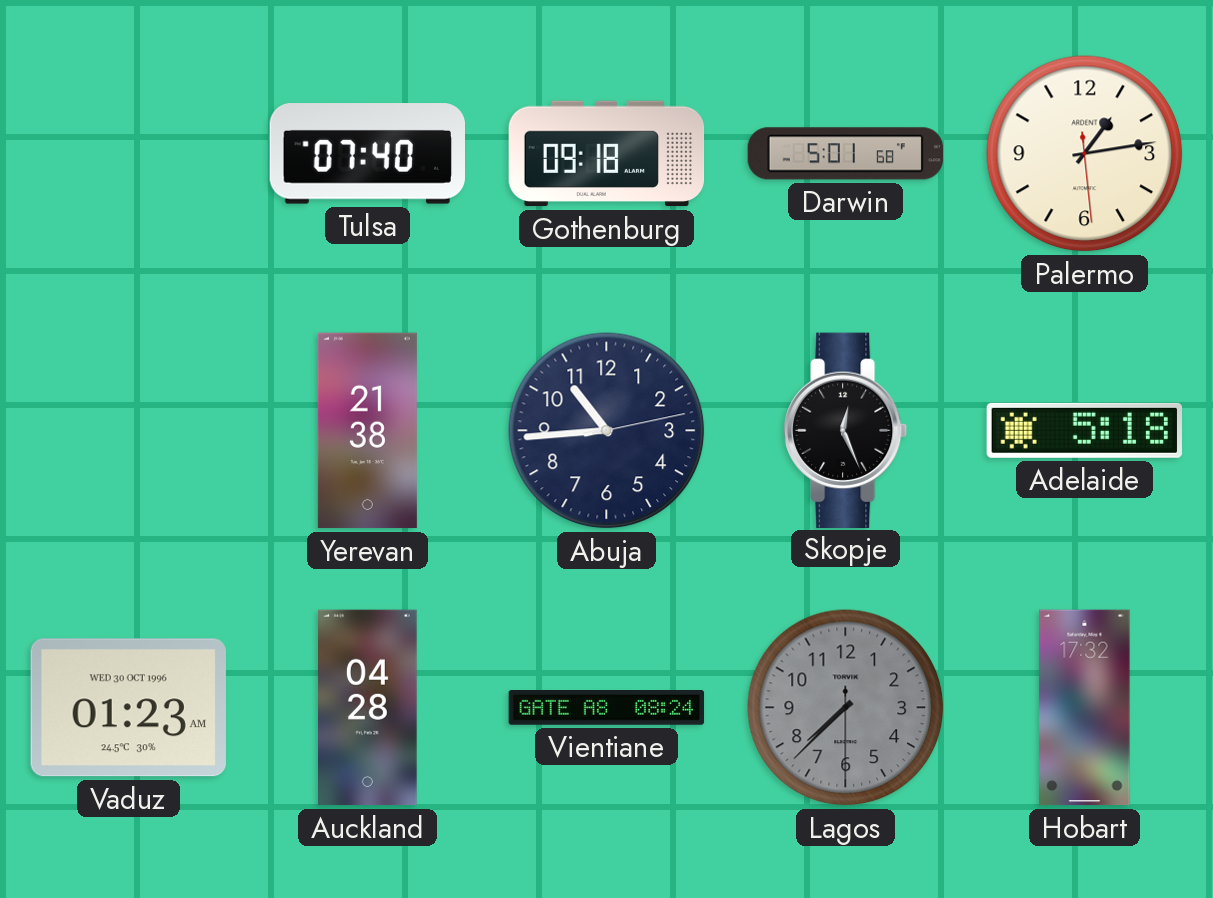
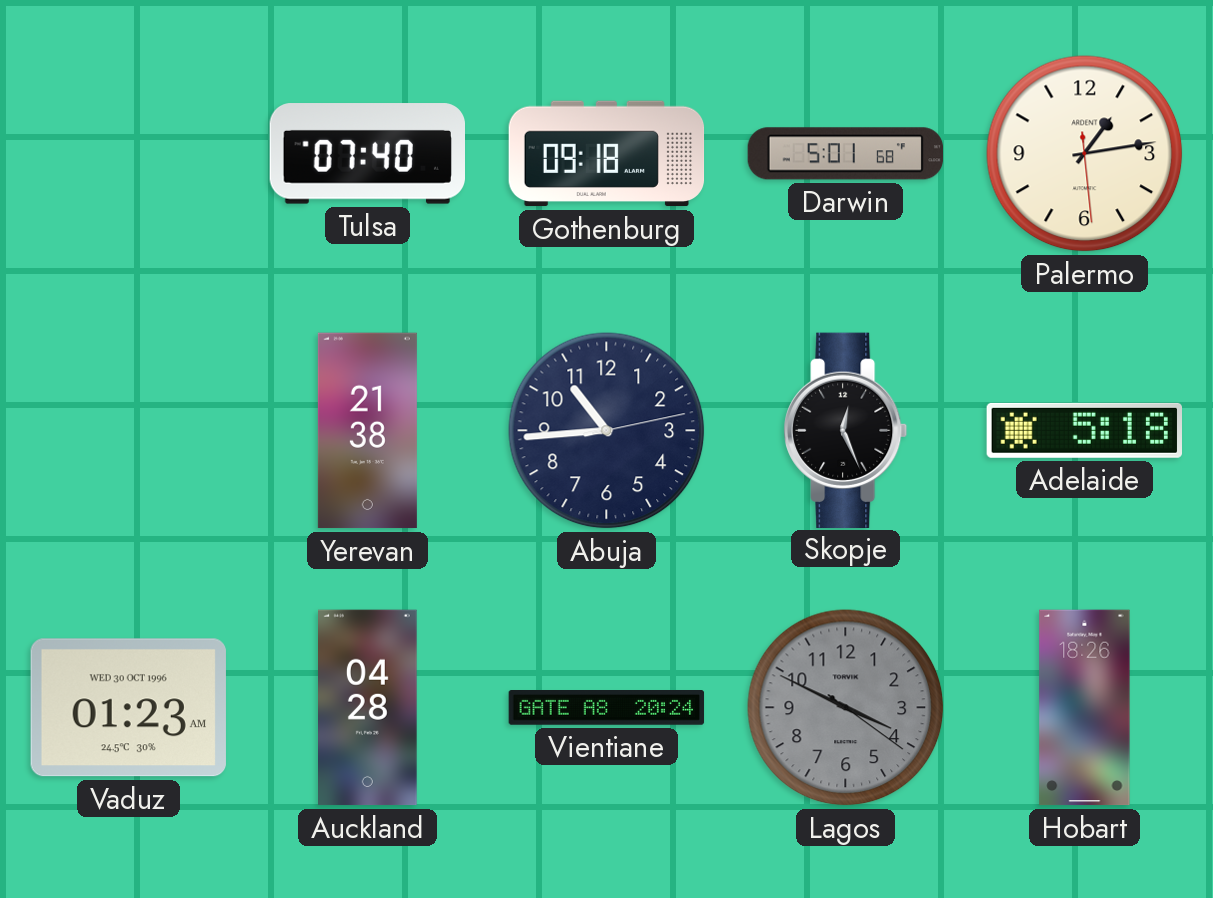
Vientiane: 08:24 -> 20:24
Lagos: 7:37 -> 3:49
Hobart: 17:32 -> 18:26
